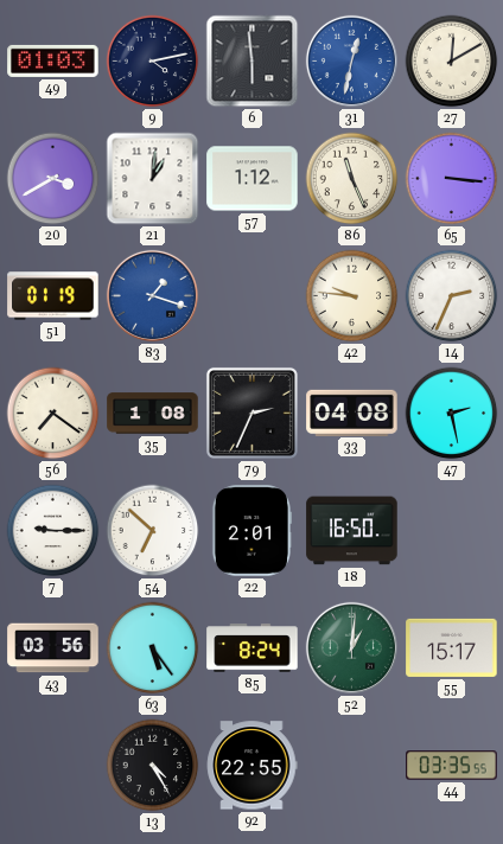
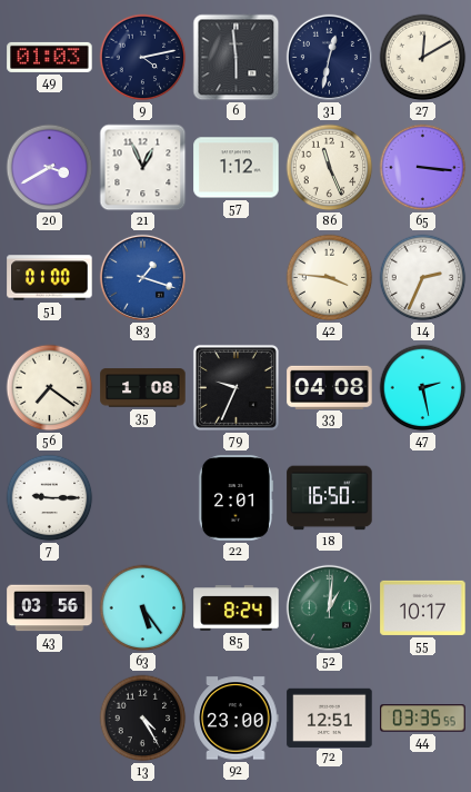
31 dial: blue -> navy
21: 1:01 -> 12:56
51: 01:19 -> 01:00
42: 9:46 -> 3:46
79: 2:34 -> 9:34
54: 6:52 -> none
55: 15:17 -> 10:17
92: 22:55 -> 23:00
72: none -> 12:51
